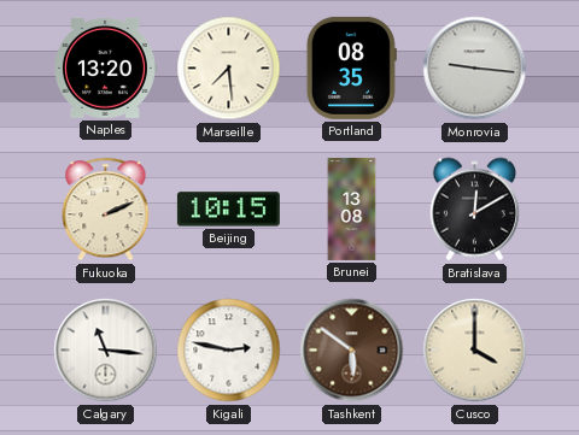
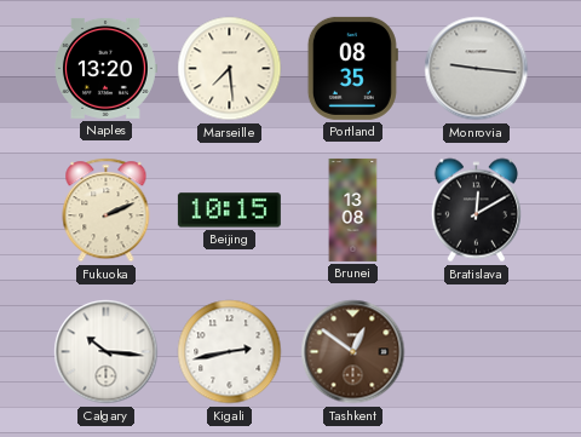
Calgary: 11:16 -> 10:16
Kigali: 2:47 -> 2:43
Tashkent: 5:51 -> 12:51
Cusco: 4:00 -> none
